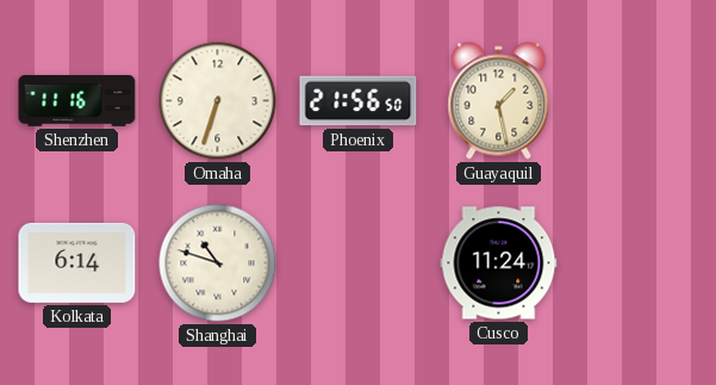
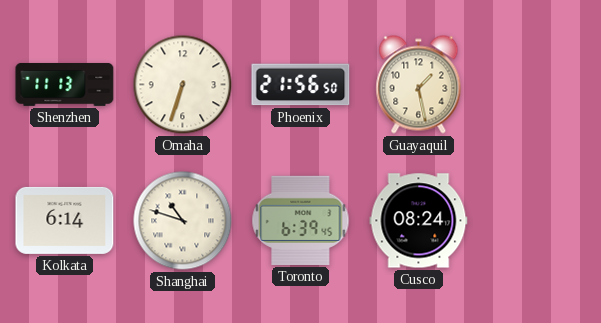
Shenzhen: 11:16 -> 11:13
Toronto: none -> 6:39
Cusco: 11:24 -> 08:24
